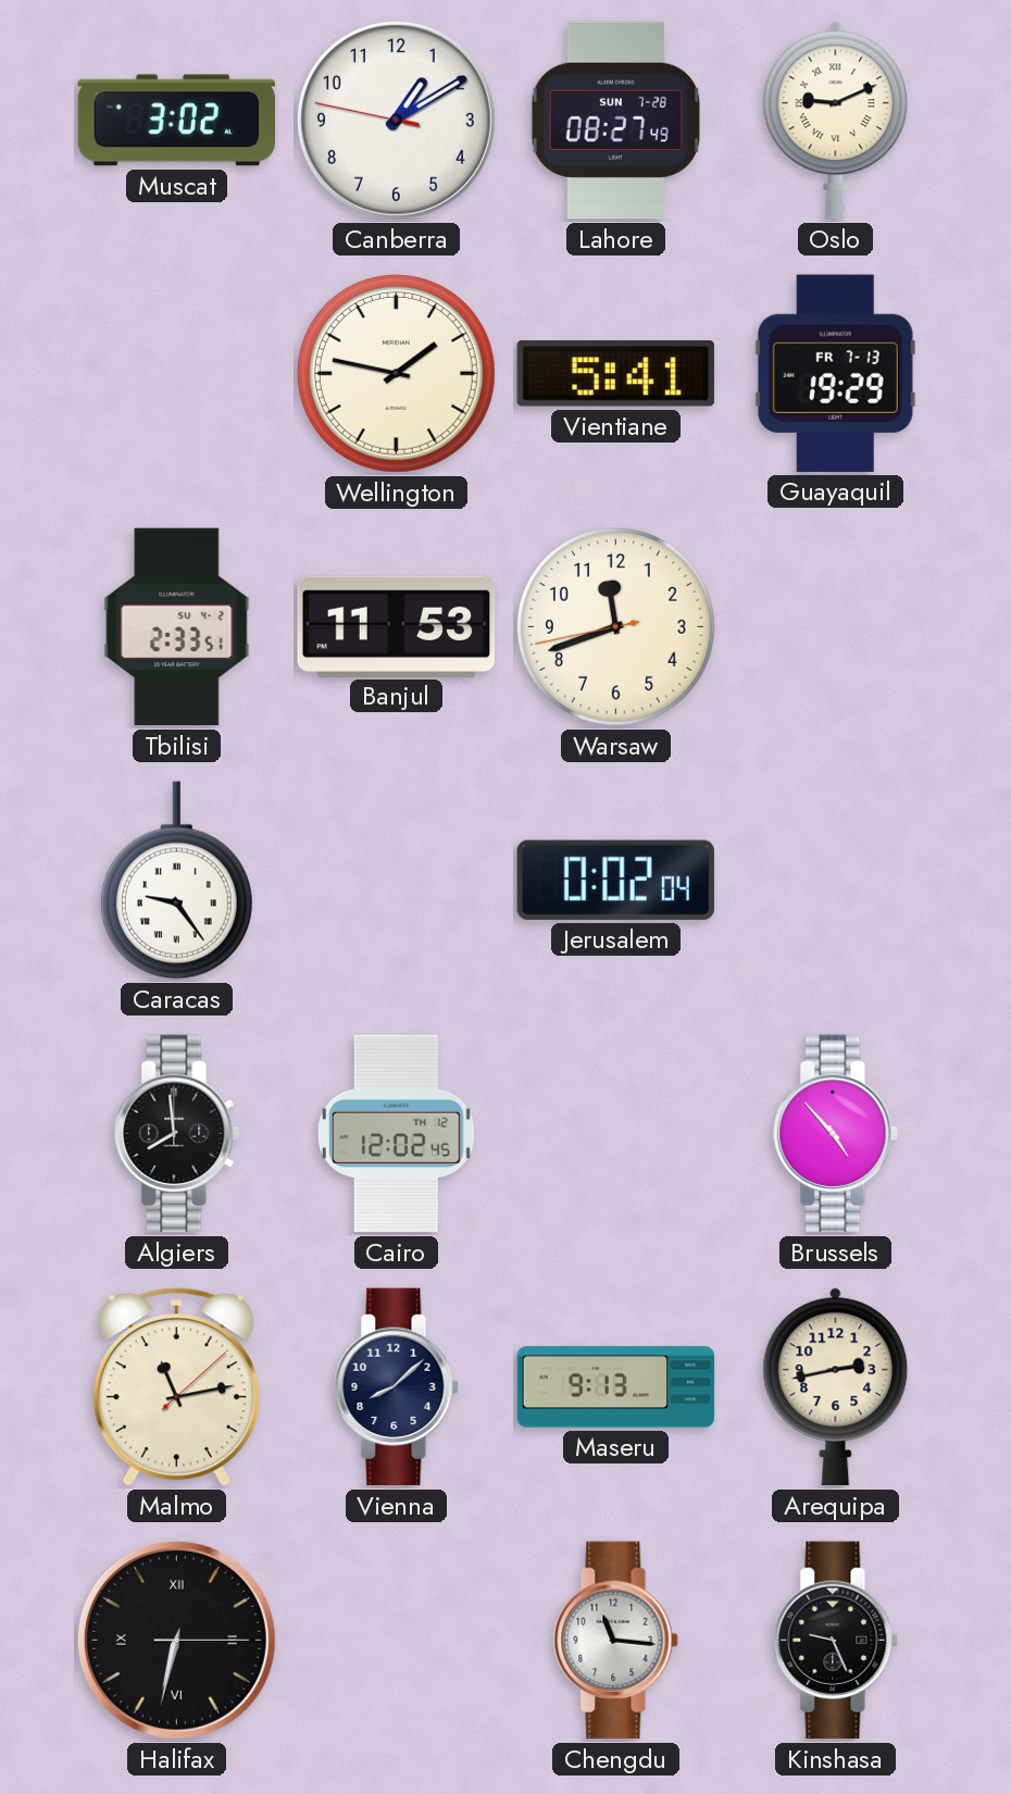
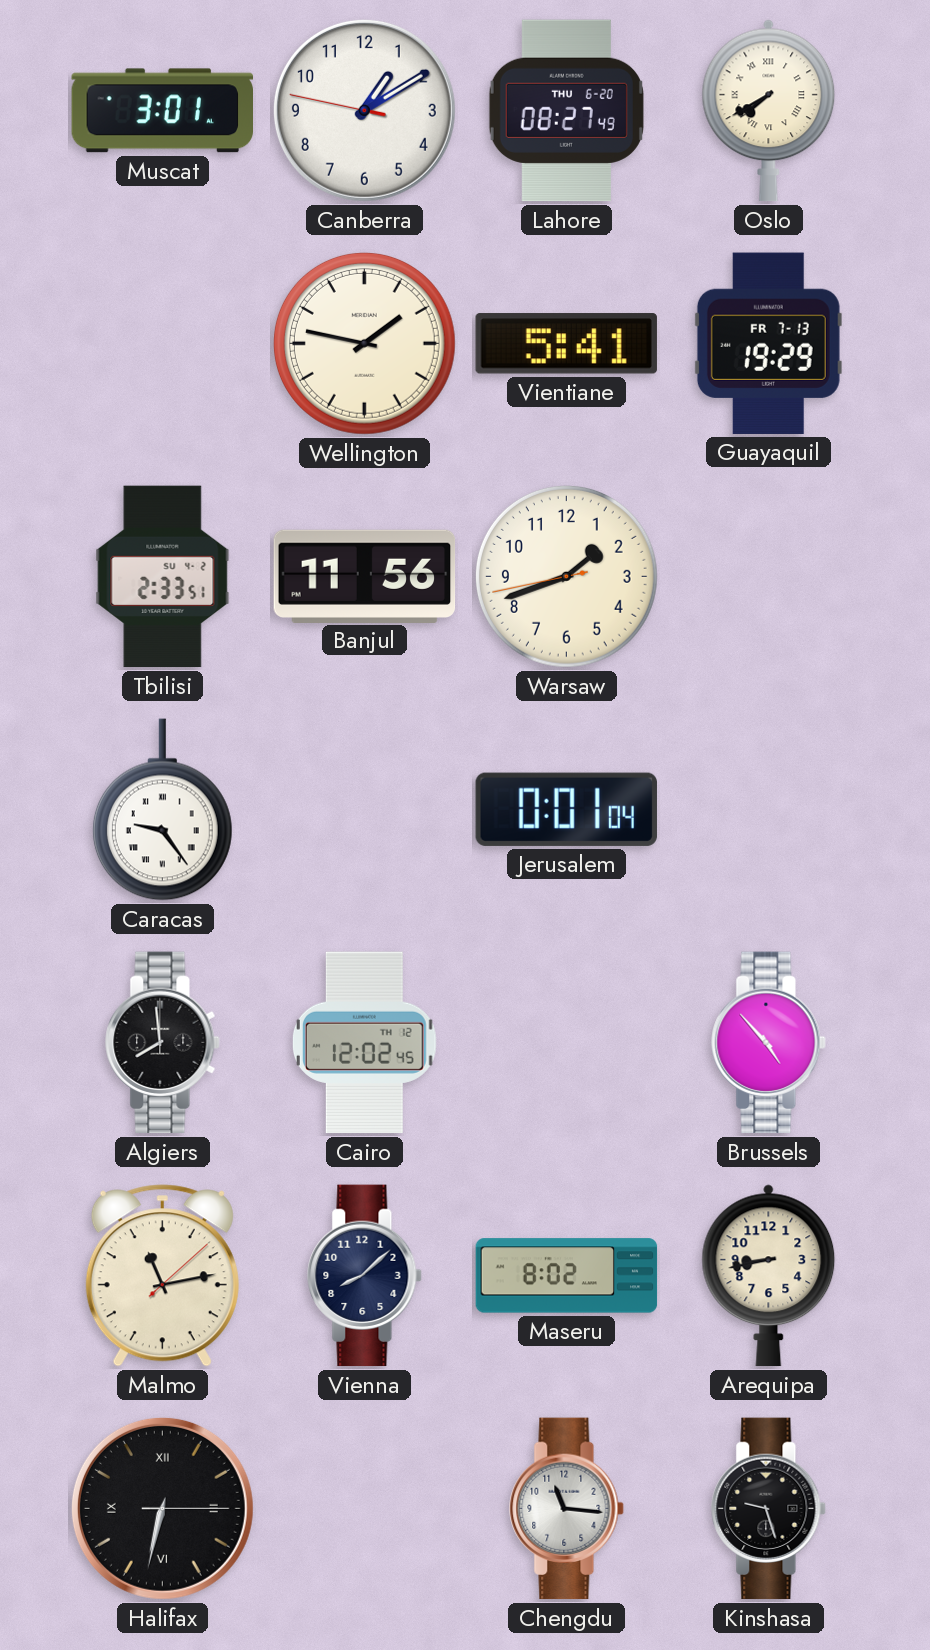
Muscat: 3:02 -> 3:01
Lahore date: SUN 7-28 -> THU 6-20
Oslo: 9:11 -> 7:40
Banjul: 11:53 -> 11:56
Warsaw: 11:41 -> 1:41
Jerusalem: 0:02 -> 0:01
Maseru: 9:13 -> 8:02
Arequipa: 2:43 -> 8:43
Kinshasa: 9:26 -> 9:27
